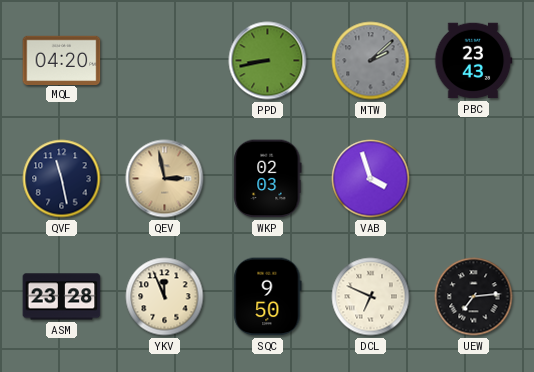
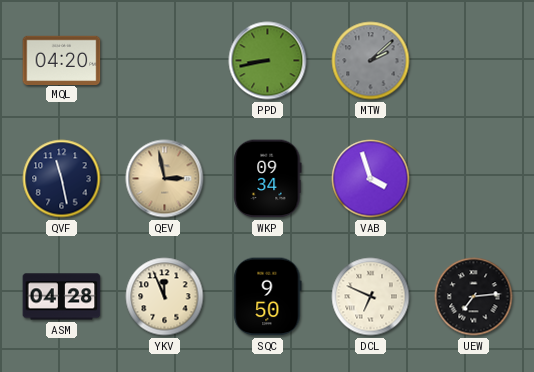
PBC: 23:43 -> none
WKP: 02:03 -> 09:34
ASM: 23:28 -> 04:28
